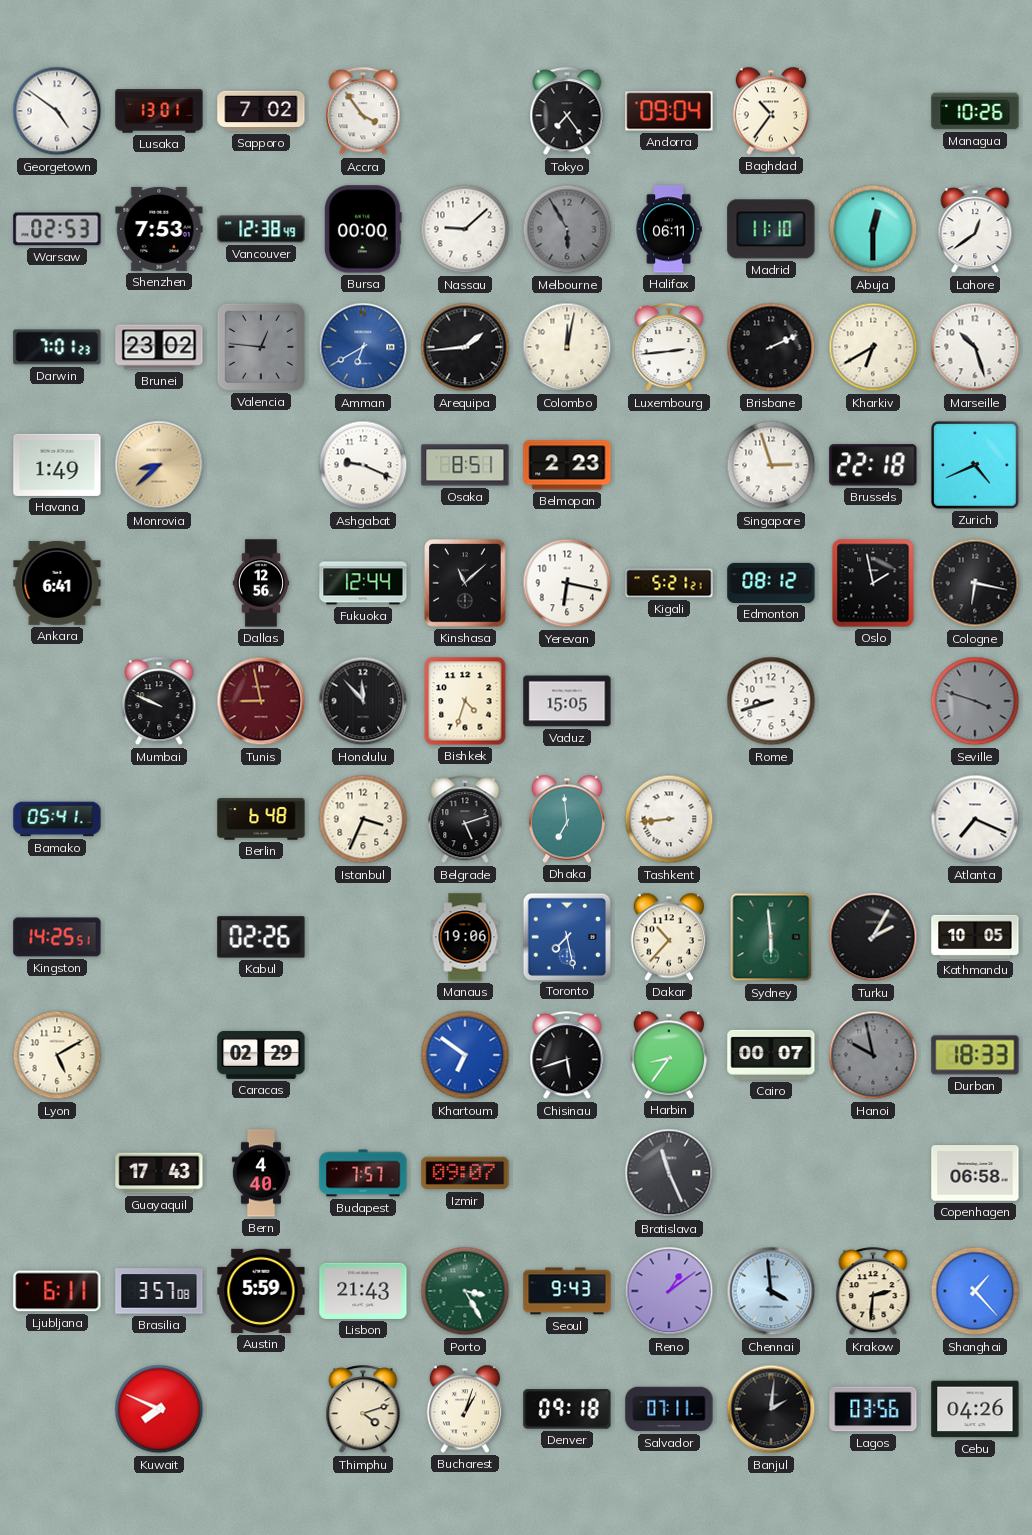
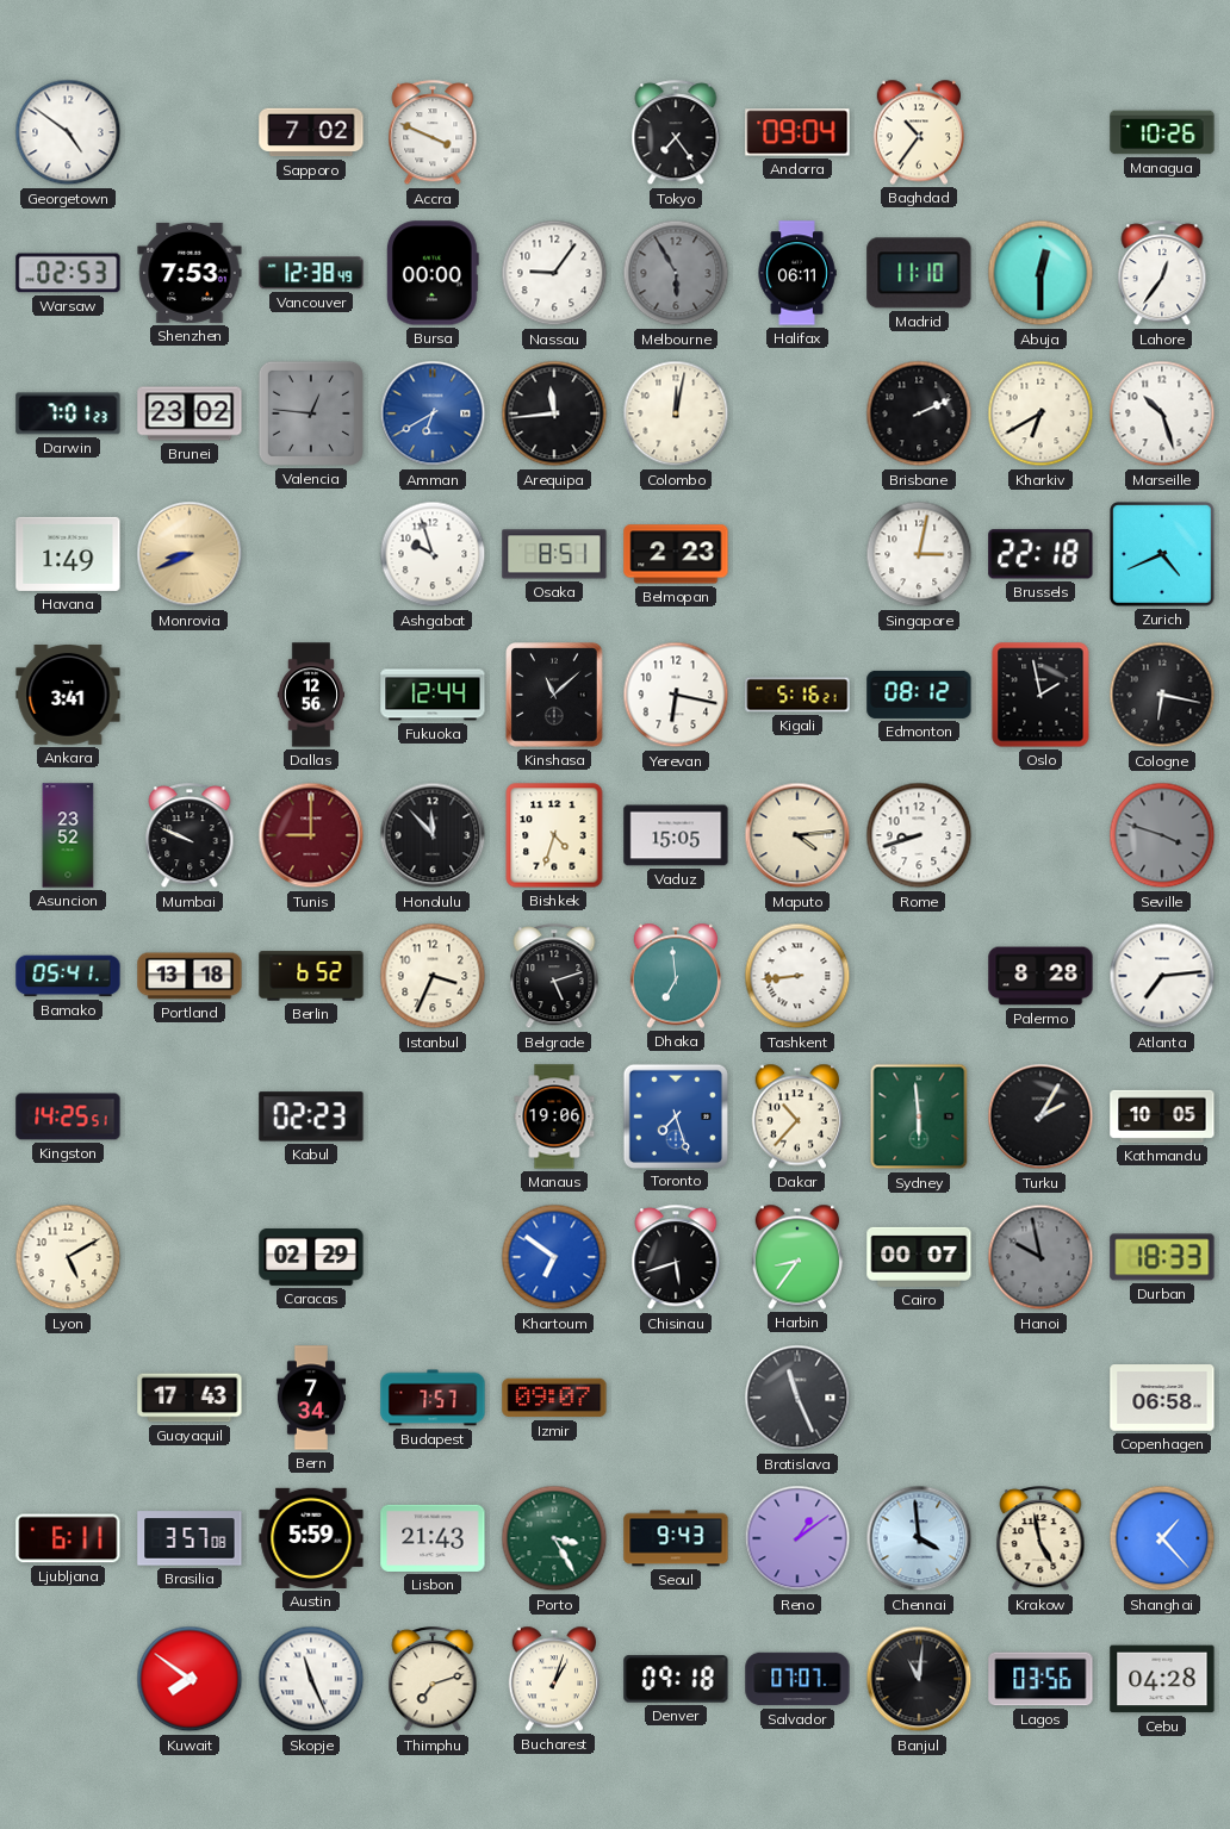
Lusaka: 13:01 -> none
Accra: 3:54 -> 3:49
Nassau: 9:08 -> 9:06
Lahore: 12:39 -> 12:36
Arequipa: 1:44 -> 11:44
Luxembourg: 2:44 -> none
Monrovia: 8:38 -> 8:41
Ashgabat: 9:19 -> 9:57
Singapore: 2:57 -> 3:02
Ankara: 6:41 -> 3:41
Kigali: 5:21 -> 5:16
Asuncion: none -> 23:52
Tunis: 8:58 -> 9:00
Maputo: none -> 4:14
Portland: none -> 13:18
Berlin: 6:48 -> 6:52
Palermo: none -> 8:28
Atlanta: 7:19 -> 7:14
Kabul: 02:26 -> 02:23
Toronto: 7:28 -> 7:27
Bern: 4:40 -> 7:34
Krakow: 2:31 -> 4:58
Kuwait: 7:49 -> 7:51
Skopje: none -> 11:26
Thimphu: 4:12 -> 7:12
Salvador: 07:11 -> 07:07
Banjul: 2:01 -> 11:01
Cebu: 04:26 -> 04:28
